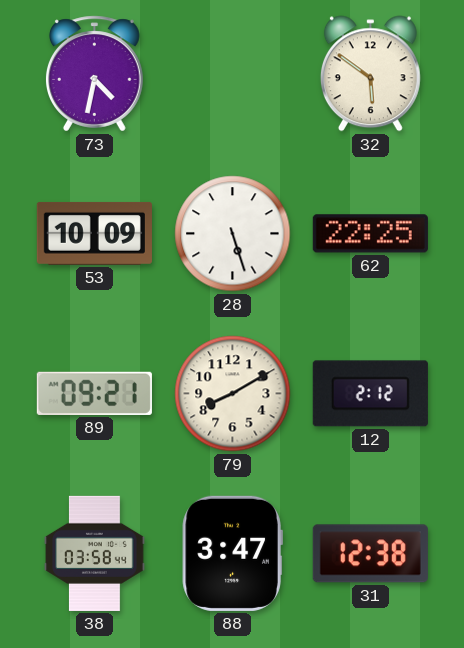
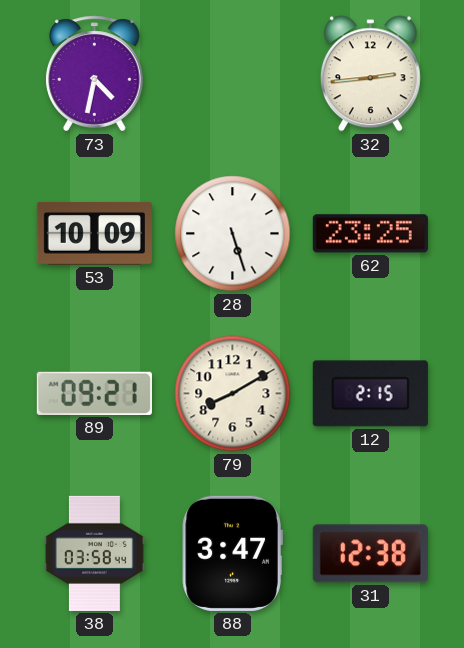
32: 5:51 -> 2:44
62: 22:25 -> 23:25
12: 2:12 -> 2:15
